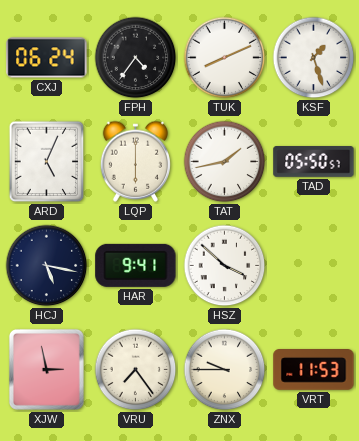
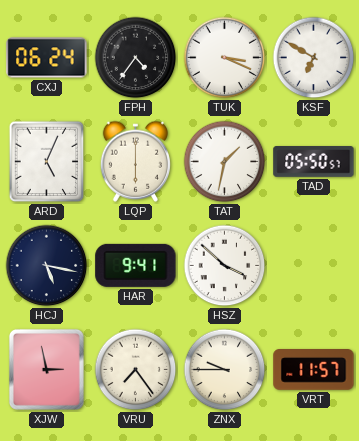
TUK: 8:11 -> 3:19
KSF: 1:27 -> 6:50
TAT: 1:43 -> 1:32
VRT: 11:53 -> 11:57
